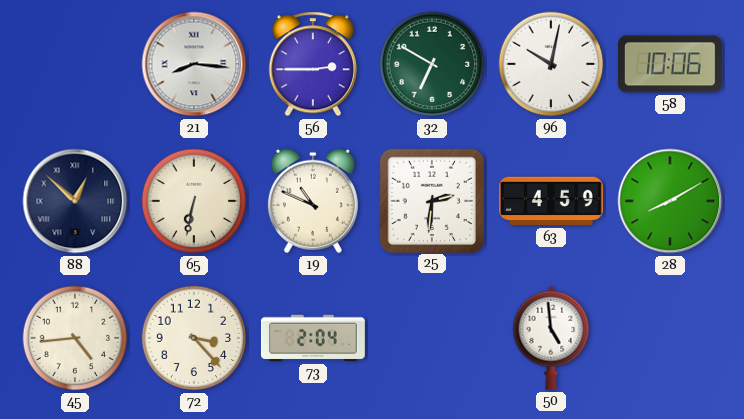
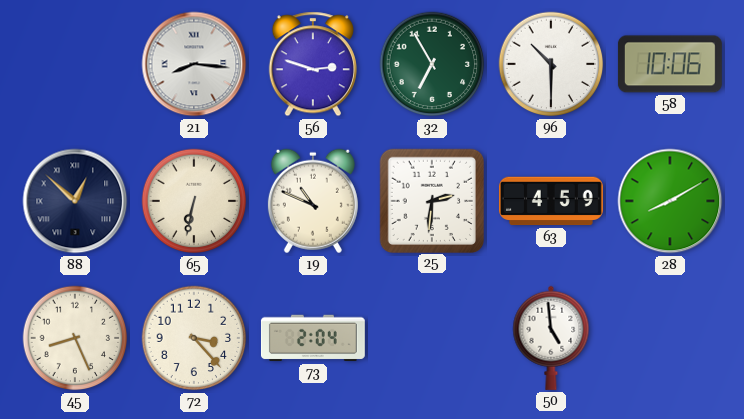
56: 2:45 -> 2:48
32: 6:50 -> 6:55
96: 10:02 -> 10:30
45: 4:44 -> 8:26
